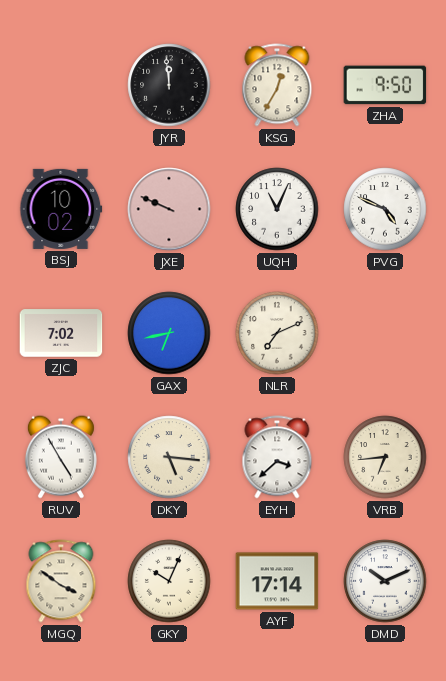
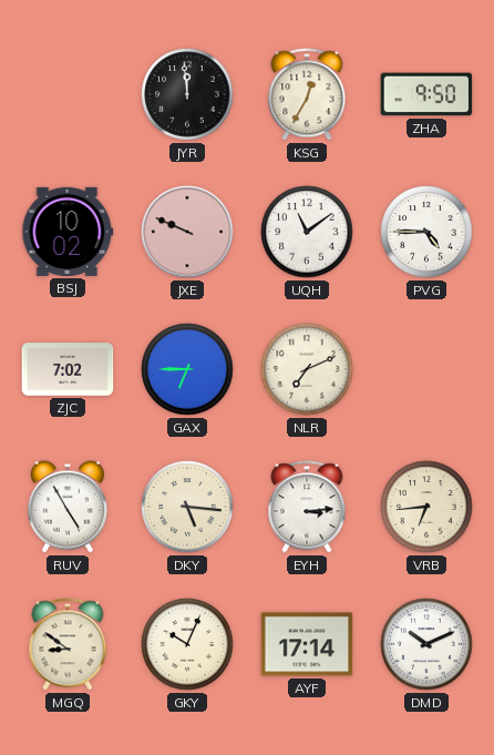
UQH: 11:04 -> 11:09
PVG: 4:49 -> 4:45
GAX: 6:43 -> 6:45
EYH: 3:38 -> 3:14
MGQ: 3:51 -> 8:51
